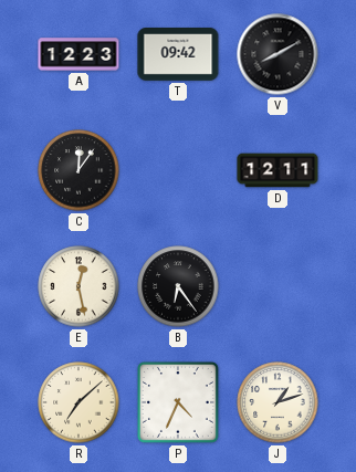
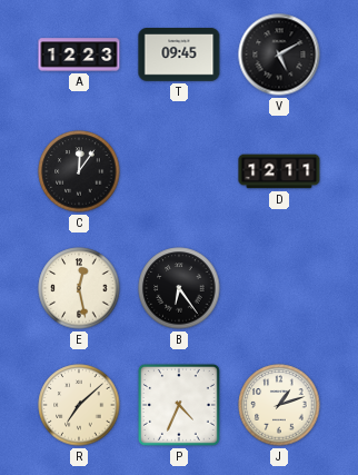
T: 09:42 -> 09:45
V: 8:10 -> 5:10
